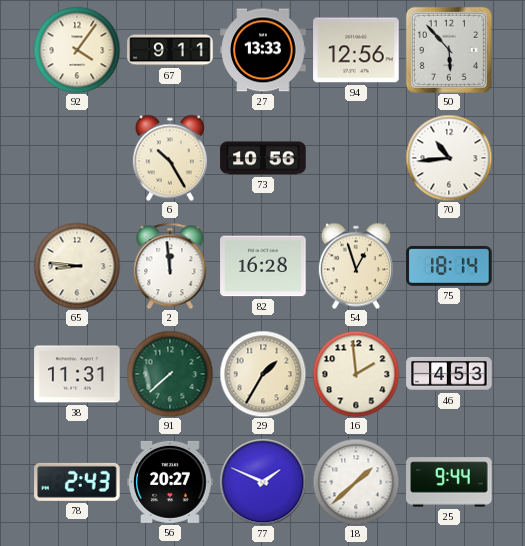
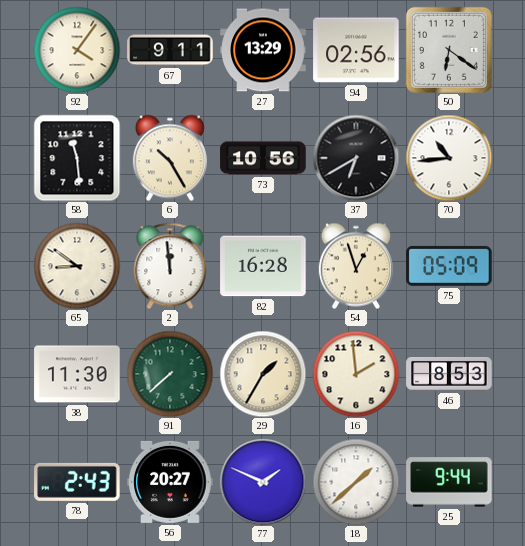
27: 13:33 -> 13:29
94: 12:56 -> 02:56
50: 5:53 -> 6:21
58: none -> 11:29
37: none -> 6:40
65: 8:46 -> 8:51
75: 18:14 -> 05:09
38: 11:31 -> 11:30
46: 4:53 -> 8:53
